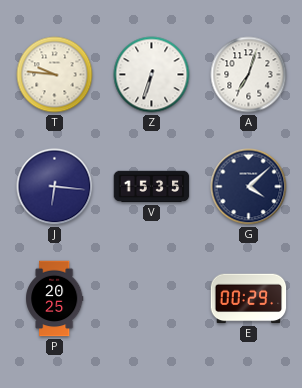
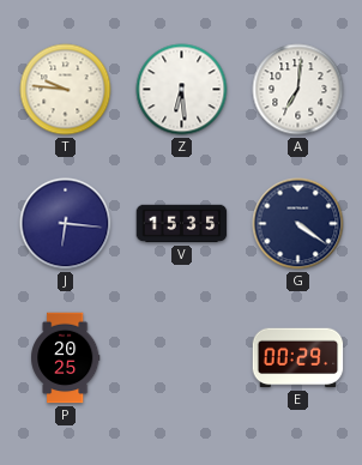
Z: 6:33 -> 6:29
A: 7:03 -> 7:01
G: 4:08 -> 4:21
